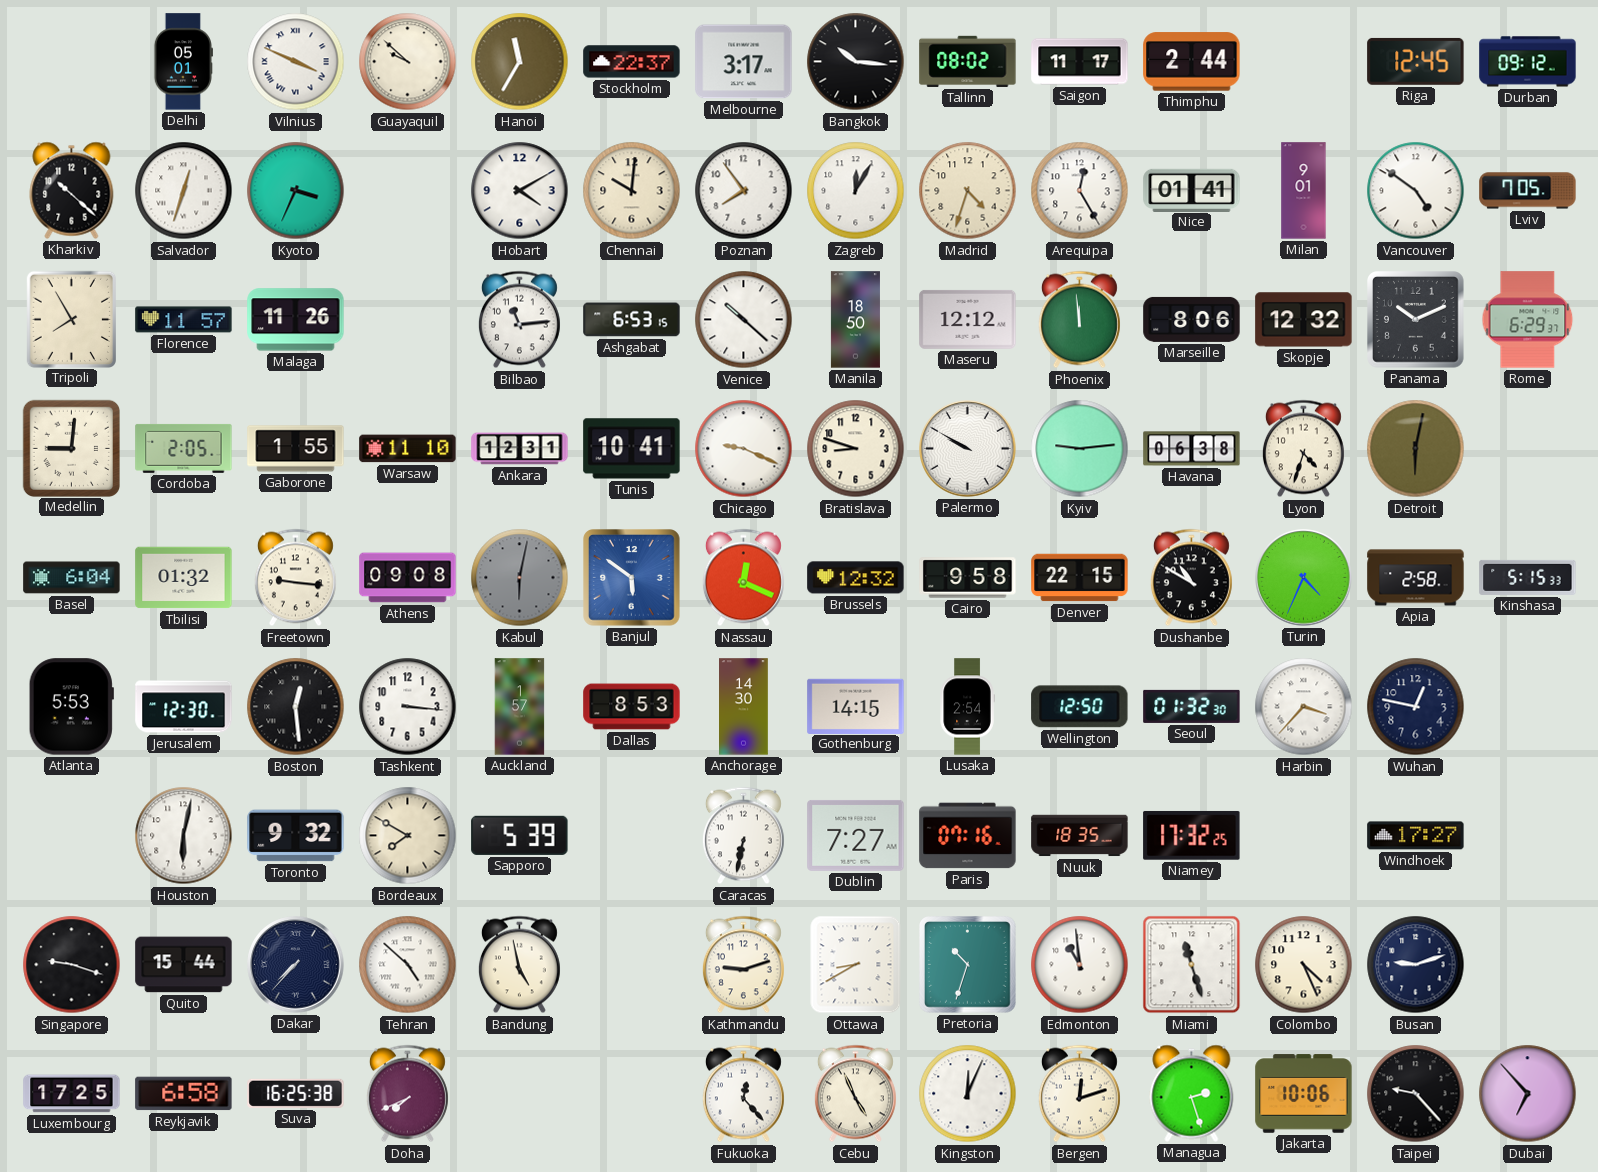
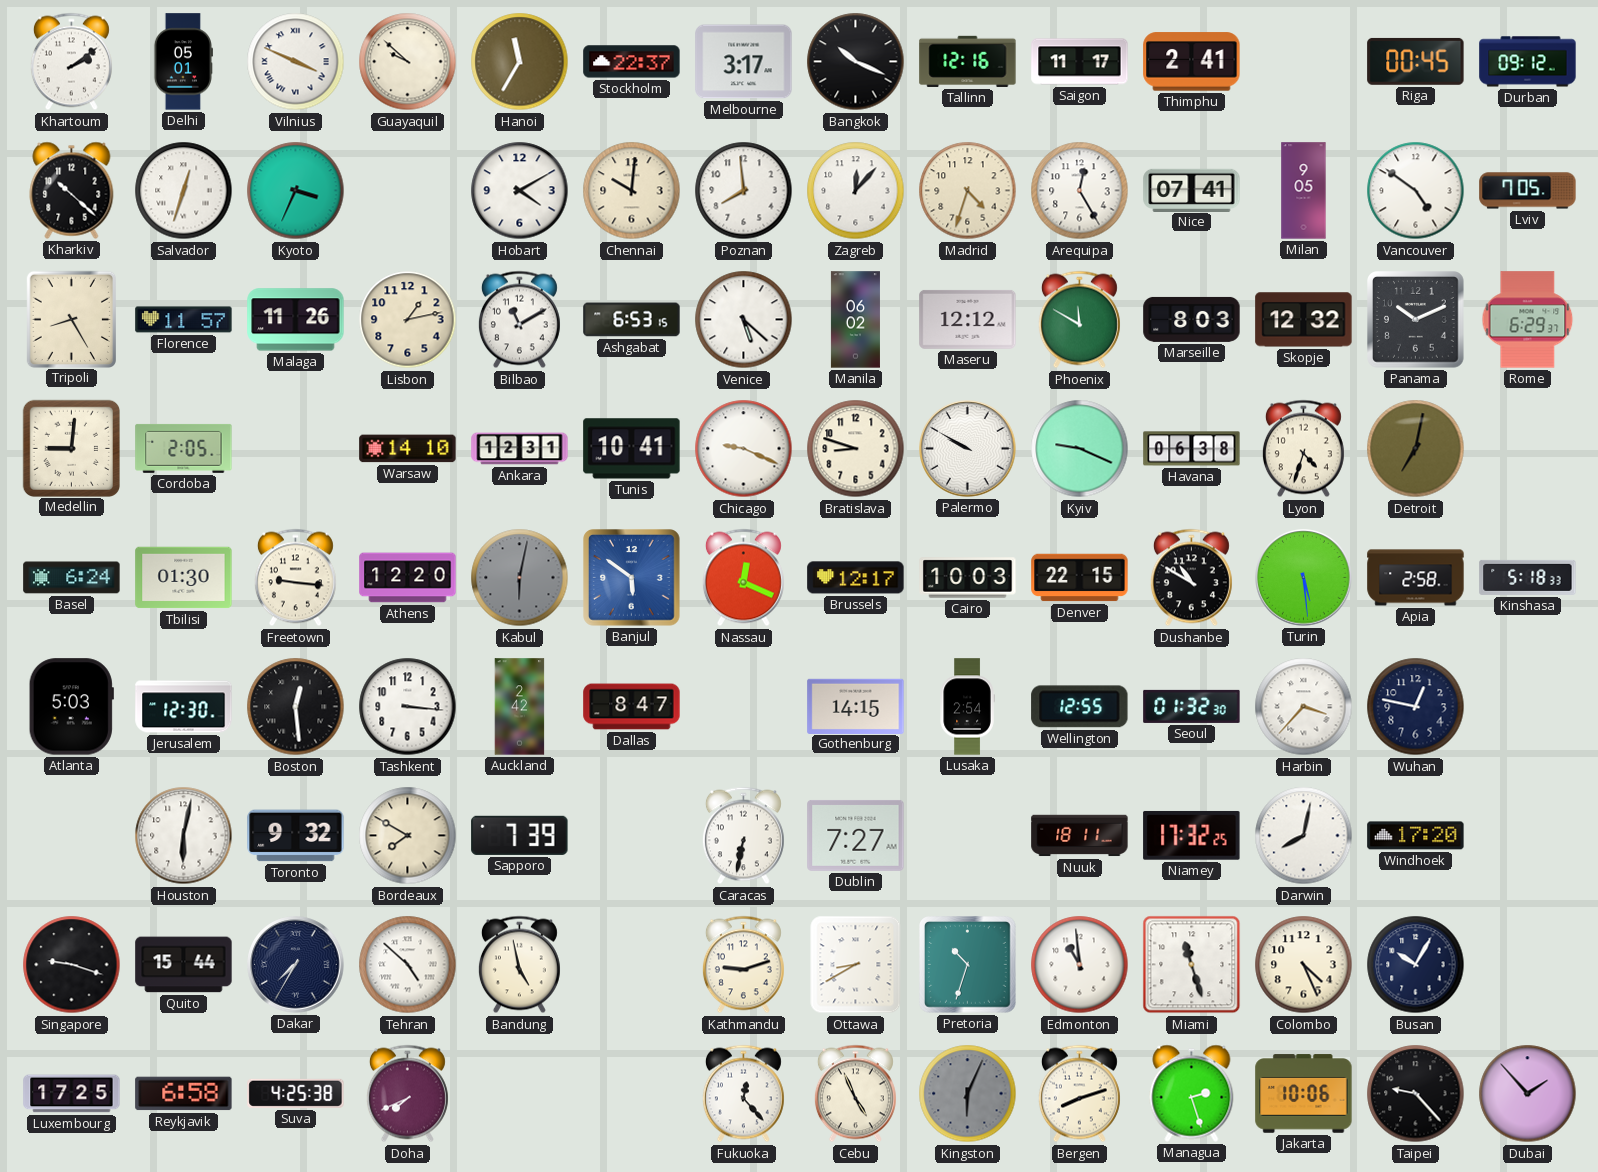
Khartoum: none -> 2:09
Bangkok: 10:16 -> 10:19
Tallinn: 08:02 -> 12:16
Thimphu: 2:44 -> 2:41
Riga: 12:45 -> 00:45
Poznan: 7:54 -> 7:59
Zagreb: 12:05 -> 12:07
Nice: 01:41 -> 07:41
Milan: 9:01 -> 9:05
Tripoli: 7:55 -> 8:25
Lisbon: none -> 1:13
Bilbao: 11:14 -> 11:10
Venice: 10:22 -> 5:22
Manila: 18:50 -> 06:02
Phoenix: 11:59 -> 11:50
Marseille: 8:06 -> 8:03
Gaborone: 1:55 -> none
Warsaw: 11:10 -> 14:10
Kyiv: 9:14 -> 9:19
Detroit: 6:02 -> 7:02
Basel: 6:04 -> 6:24
Tbilisi: 01:32 -> 01:30
Athens: 09:08 -> 12:20
Brussels: 12:32 -> 12:17
Cairo: 9:58 -> 10:03
Turin: 4:34 -> 5:29
Kinshasa: 5:15 -> 5:18
Atlanta: 5:53 -> 5:03
Auckland: 1:57 -> 2:42
Dallas: 8:53 -> 8:47
Anchorage: 14:30 -> none
Wellington: 12:50 -> 12:55
Sapporo: 5:39 -> 7:39
Paris: 07:16 -> none
Nuuk: 18:35 -> 18:11
Darwin: none -> 8:02
Windhoek: 17:27 -> 17:20
Dakar: 7:37 -> 7:35
Busan: 9:12 -> 10:05
Suva: 16:25 -> 4:25
Kingston: 12:04 -> 6:04
Kingston dial: white -> grey
Bergen: 12:12 -> 8:12
Dubai: 6:53 -> 1:53
